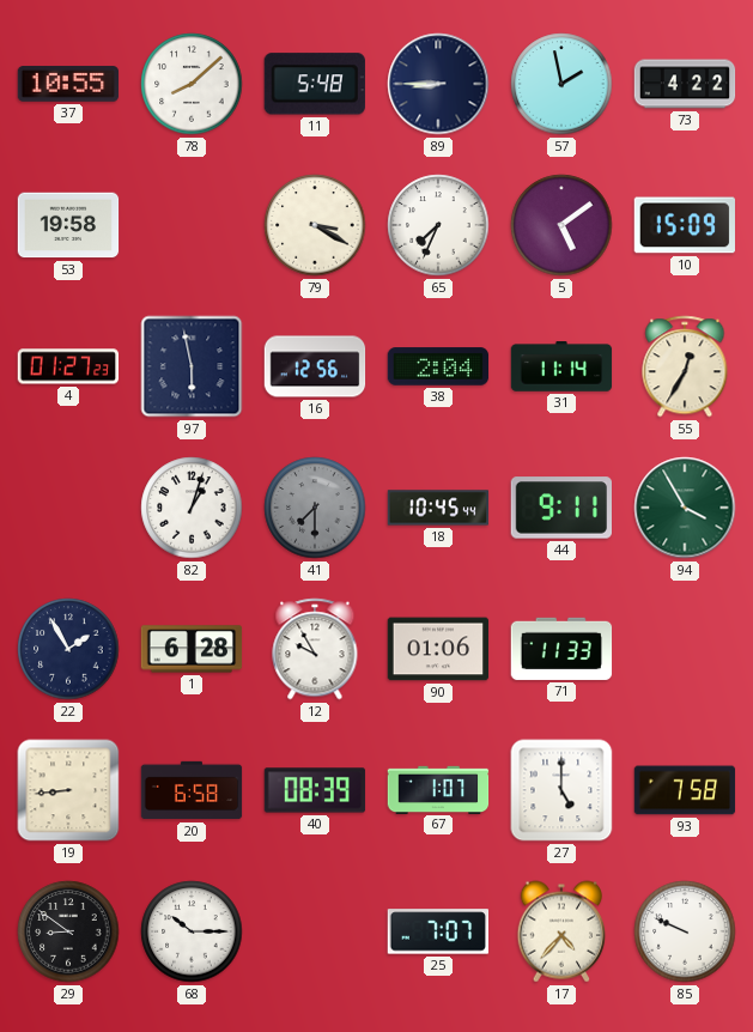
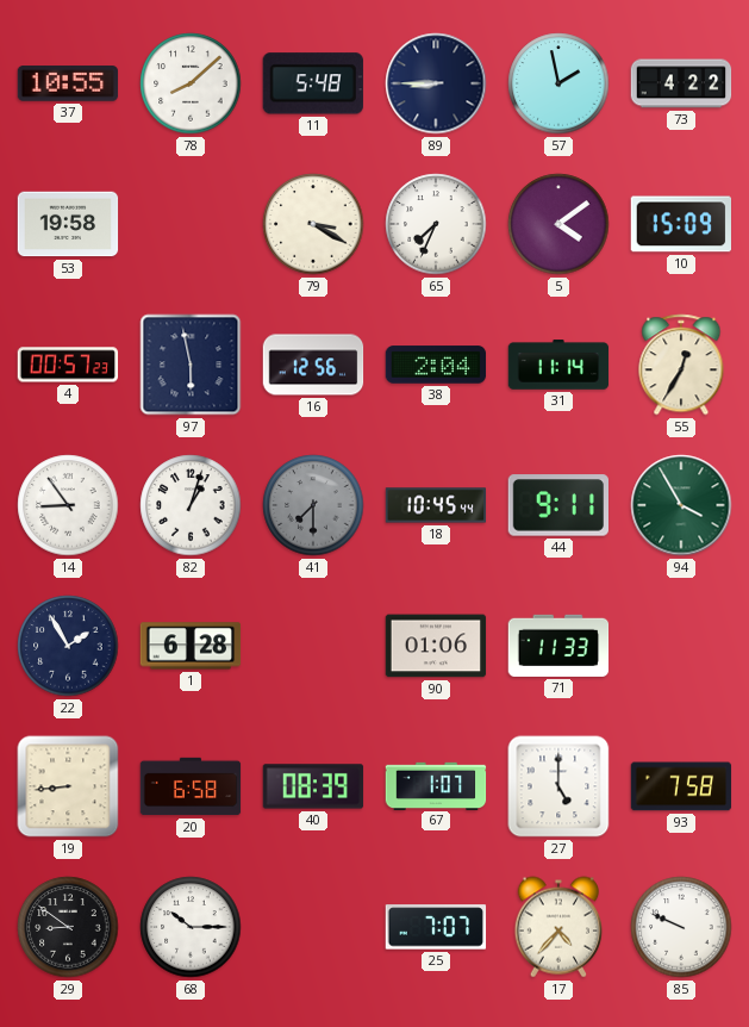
5: 5:09 -> 4:09
4: 01:27 -> 00:57
14: none -> 8:54
12: 9:55 -> none
